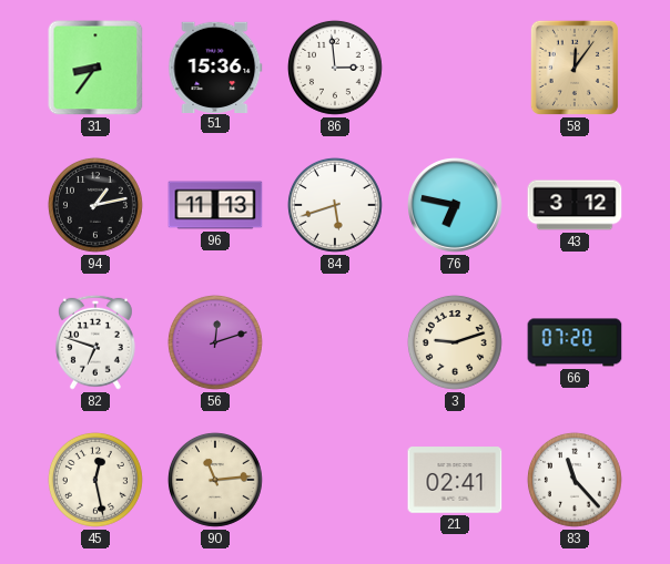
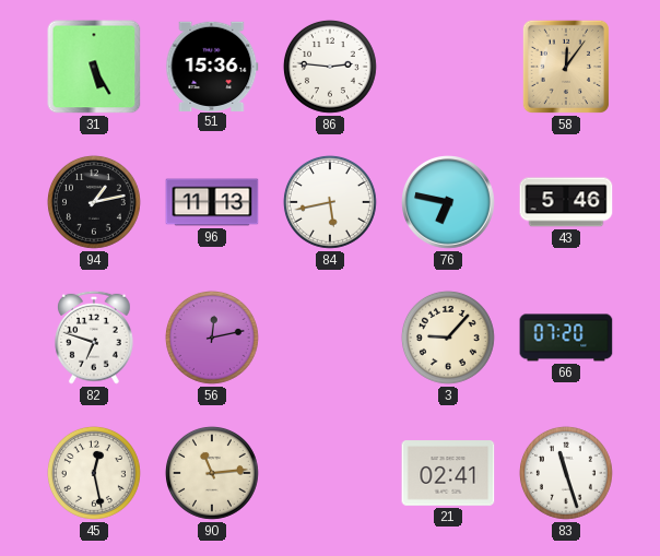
31: 8:36 -> 5:25
86: 2:59 -> 2:46
84: 5:42 -> 5:43
43: 3:12 -> 5:46
56: 12:12 -> 12:13
3: 9:12 -> 9:07
83: 11:23 -> 11:27
